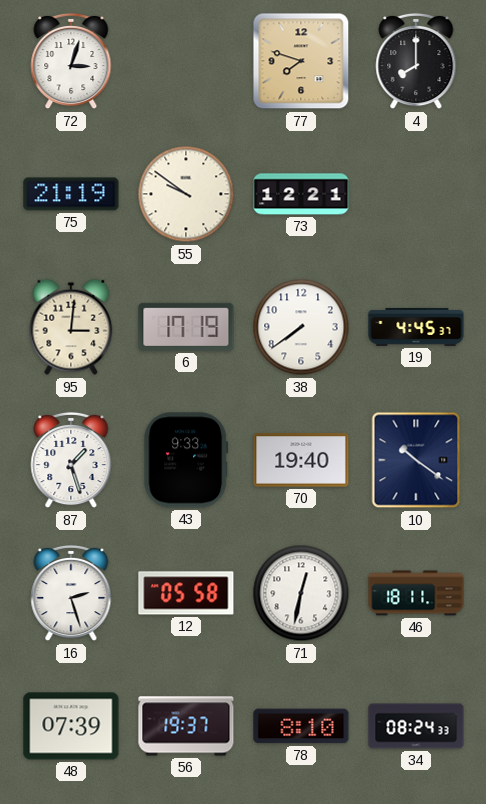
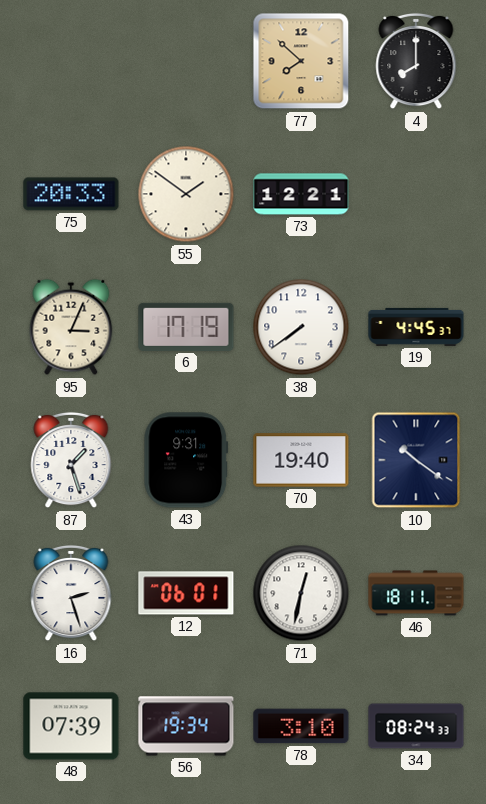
72: 3:03 -> none
77: 7:48 -> 7:52
75: 21:19 -> 20:33
55: 9:51 -> 1:51
95: 3:01 -> 3:04
43: 9:33 -> 9:31
12: 05:58 -> 06:01
56: 19:37 -> 19:34
78: 8:10 -> 3:10
